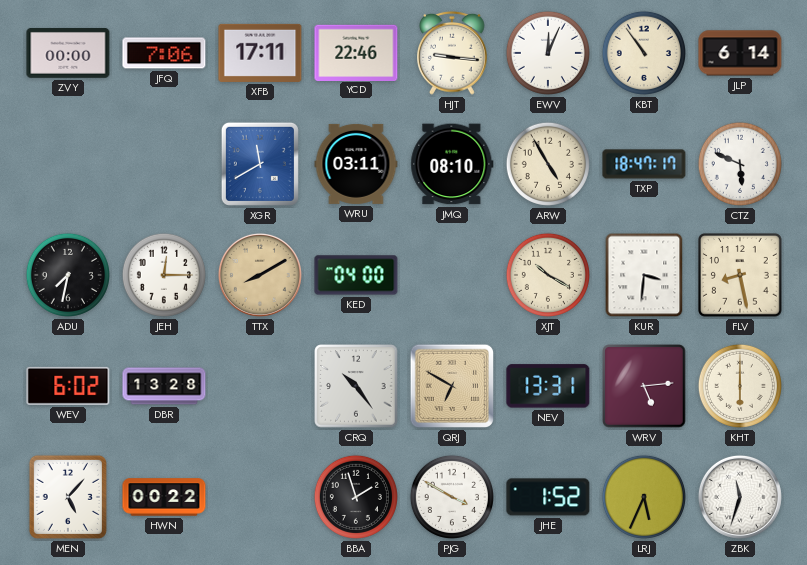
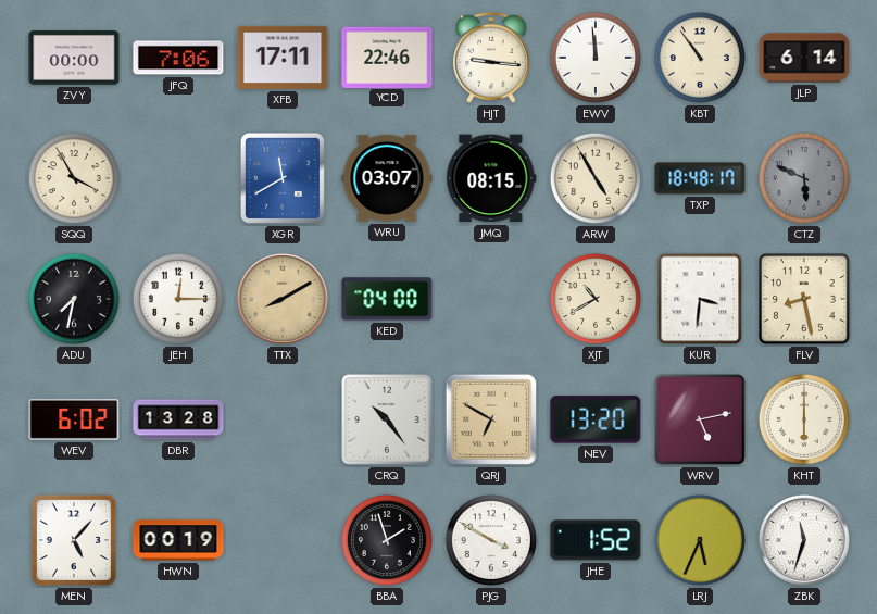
EWV: 12:04 -> 11:59
SQQ: none -> 3:55
WRU: 03:11 -> 03:07
JMQ: 08:10 -> 08:15
TXP: 18:47 -> 18:48
CTZ dial: white -> grey
XJT: 10:20 -> 10:40
NEV: 13:31 -> 13:20
WRV: 5:14 -> 5:13
HWN: 00:22 -> 00:19
